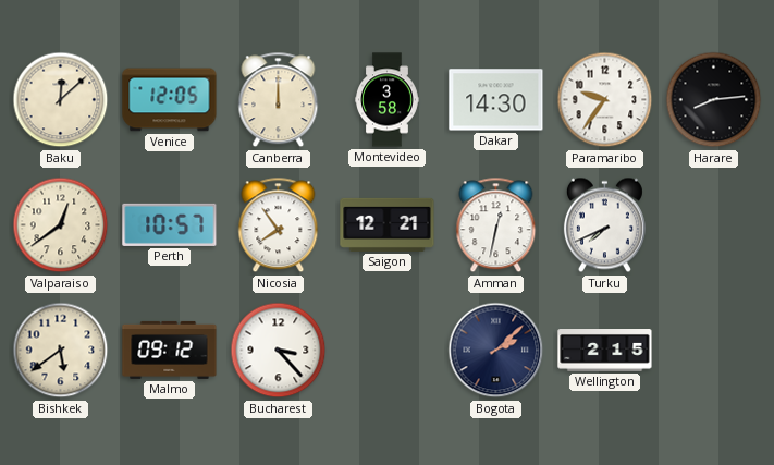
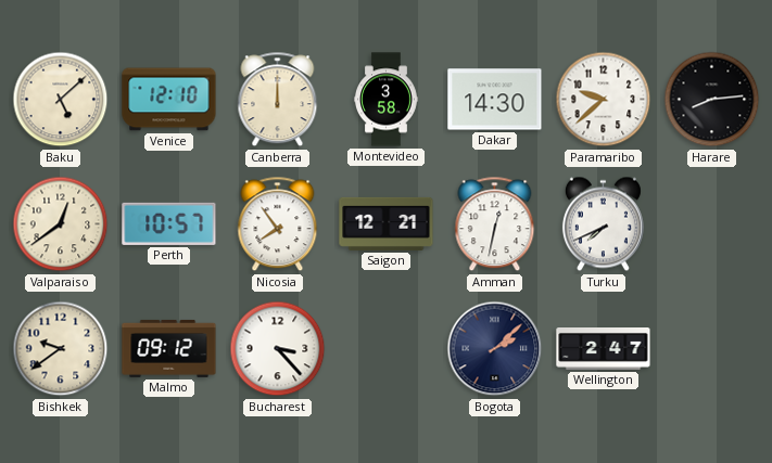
Baku: 12:08 -> 5:08
Venice: 12:05 -> 12:10
Paramaribo: 9:36 -> 9:38
Bishkek: 5:39 -> 9:39
Wellington: 2:15 -> 2:47
